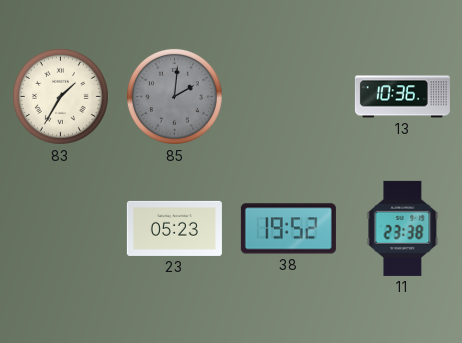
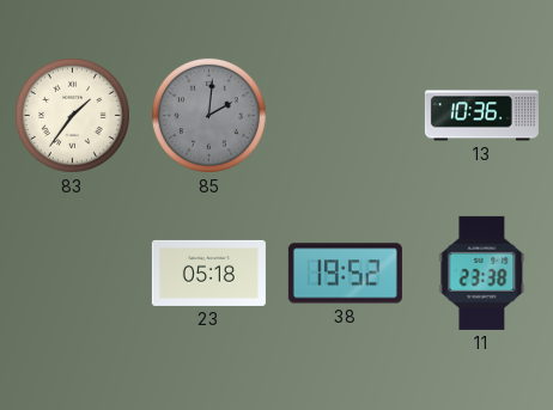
83: 1:35 -> 1:36
23: 05:23 -> 05:18
